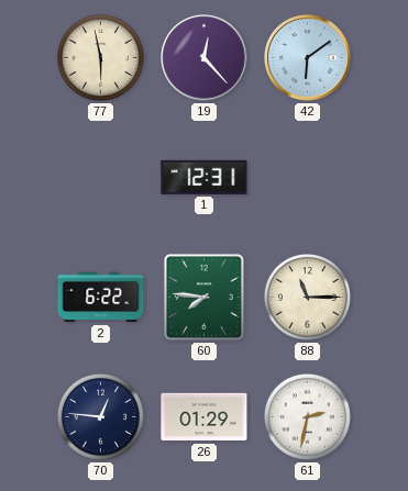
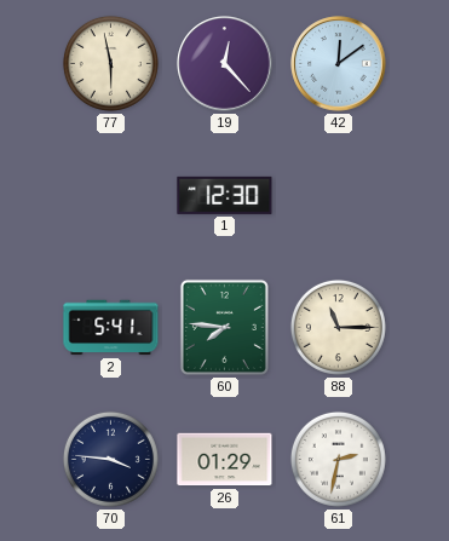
42: 6:09 -> 12:09
1: 12:31 -> 12:30
2: 6:22 -> 5:41
70: 12:46 -> 3:46
